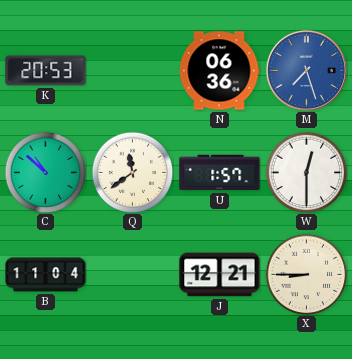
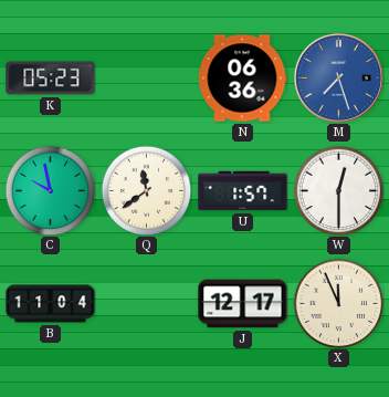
K: 20:53 -> 05:23
C: 10:52 -> 9:58
J: 12:21 -> 12:17
X: 8:45 -> 11:56
